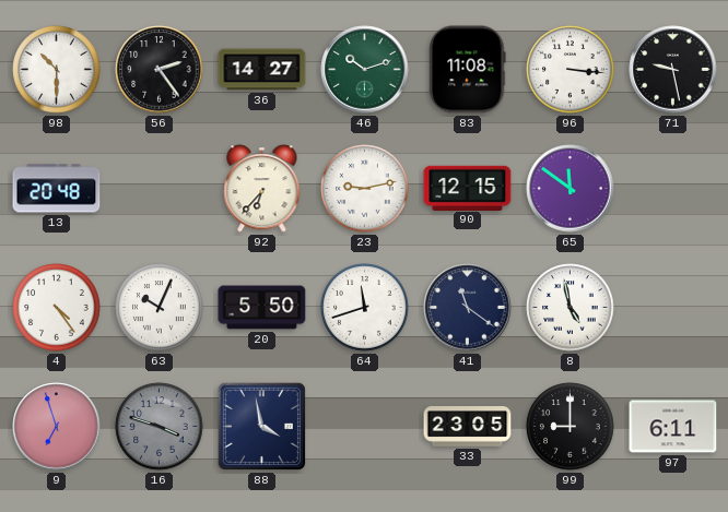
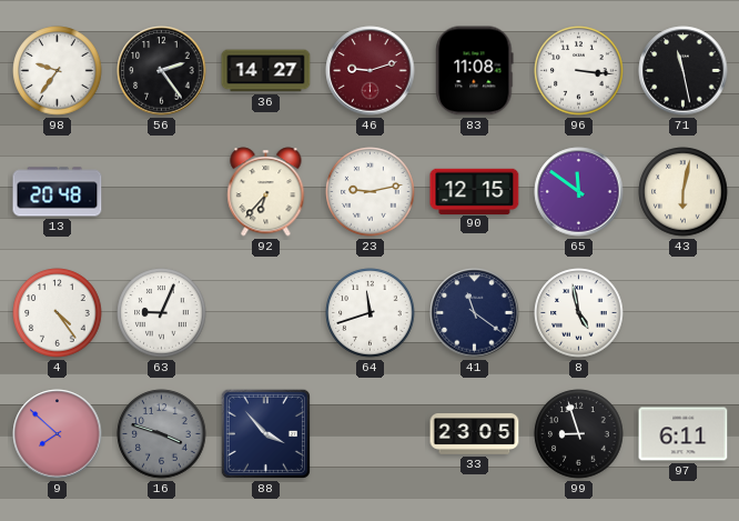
98: 10:30 -> 9:36
46: 10:12 -> 9:12
46 dial: green -> burgundy
71: 9:28 -> 11:28
43: none -> 6:02
63: 10:04 -> 9:04
20: 5:50 -> none
9: 6:57 -> 7:52
88: 3:58 -> 3:53
99: 9:00 -> 8:57
